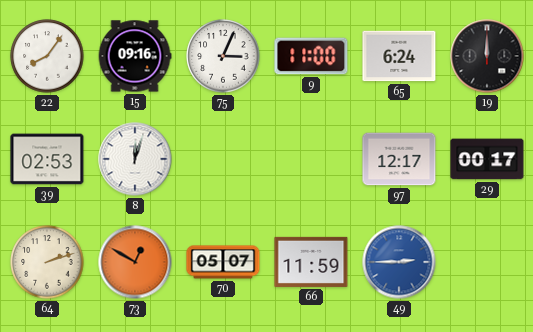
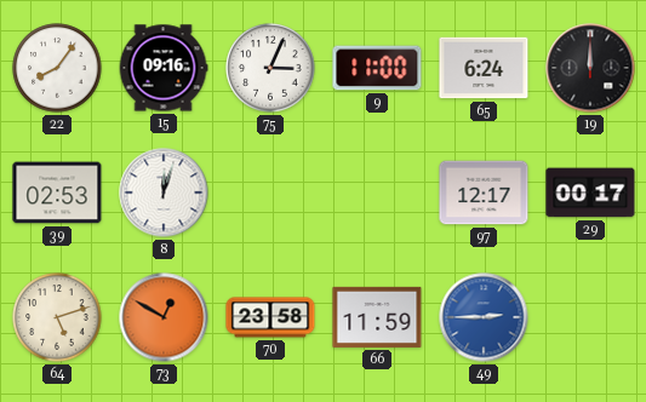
64: 2:12 -> 5:12
70: 05:07 -> 23:58
